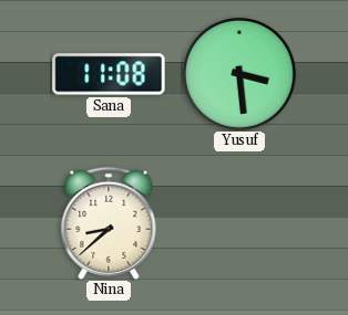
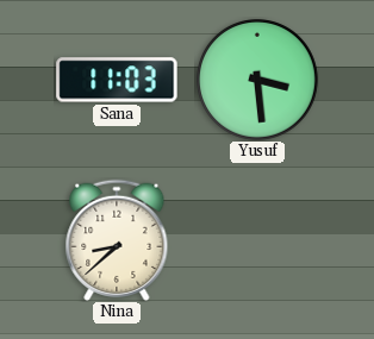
Sana: 11:08 -> 11:03
